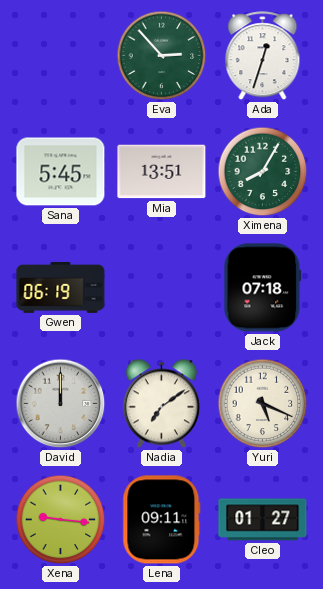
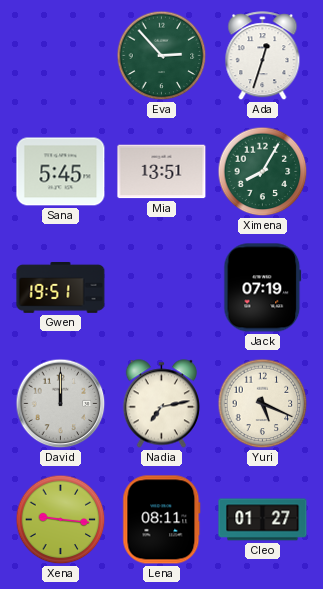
Gwen: 06:19 -> 19:51
Jack: 07:18 -> 07:19
Nadia: 7:09 -> 7:13
Lena: 09:11 -> 08:11
